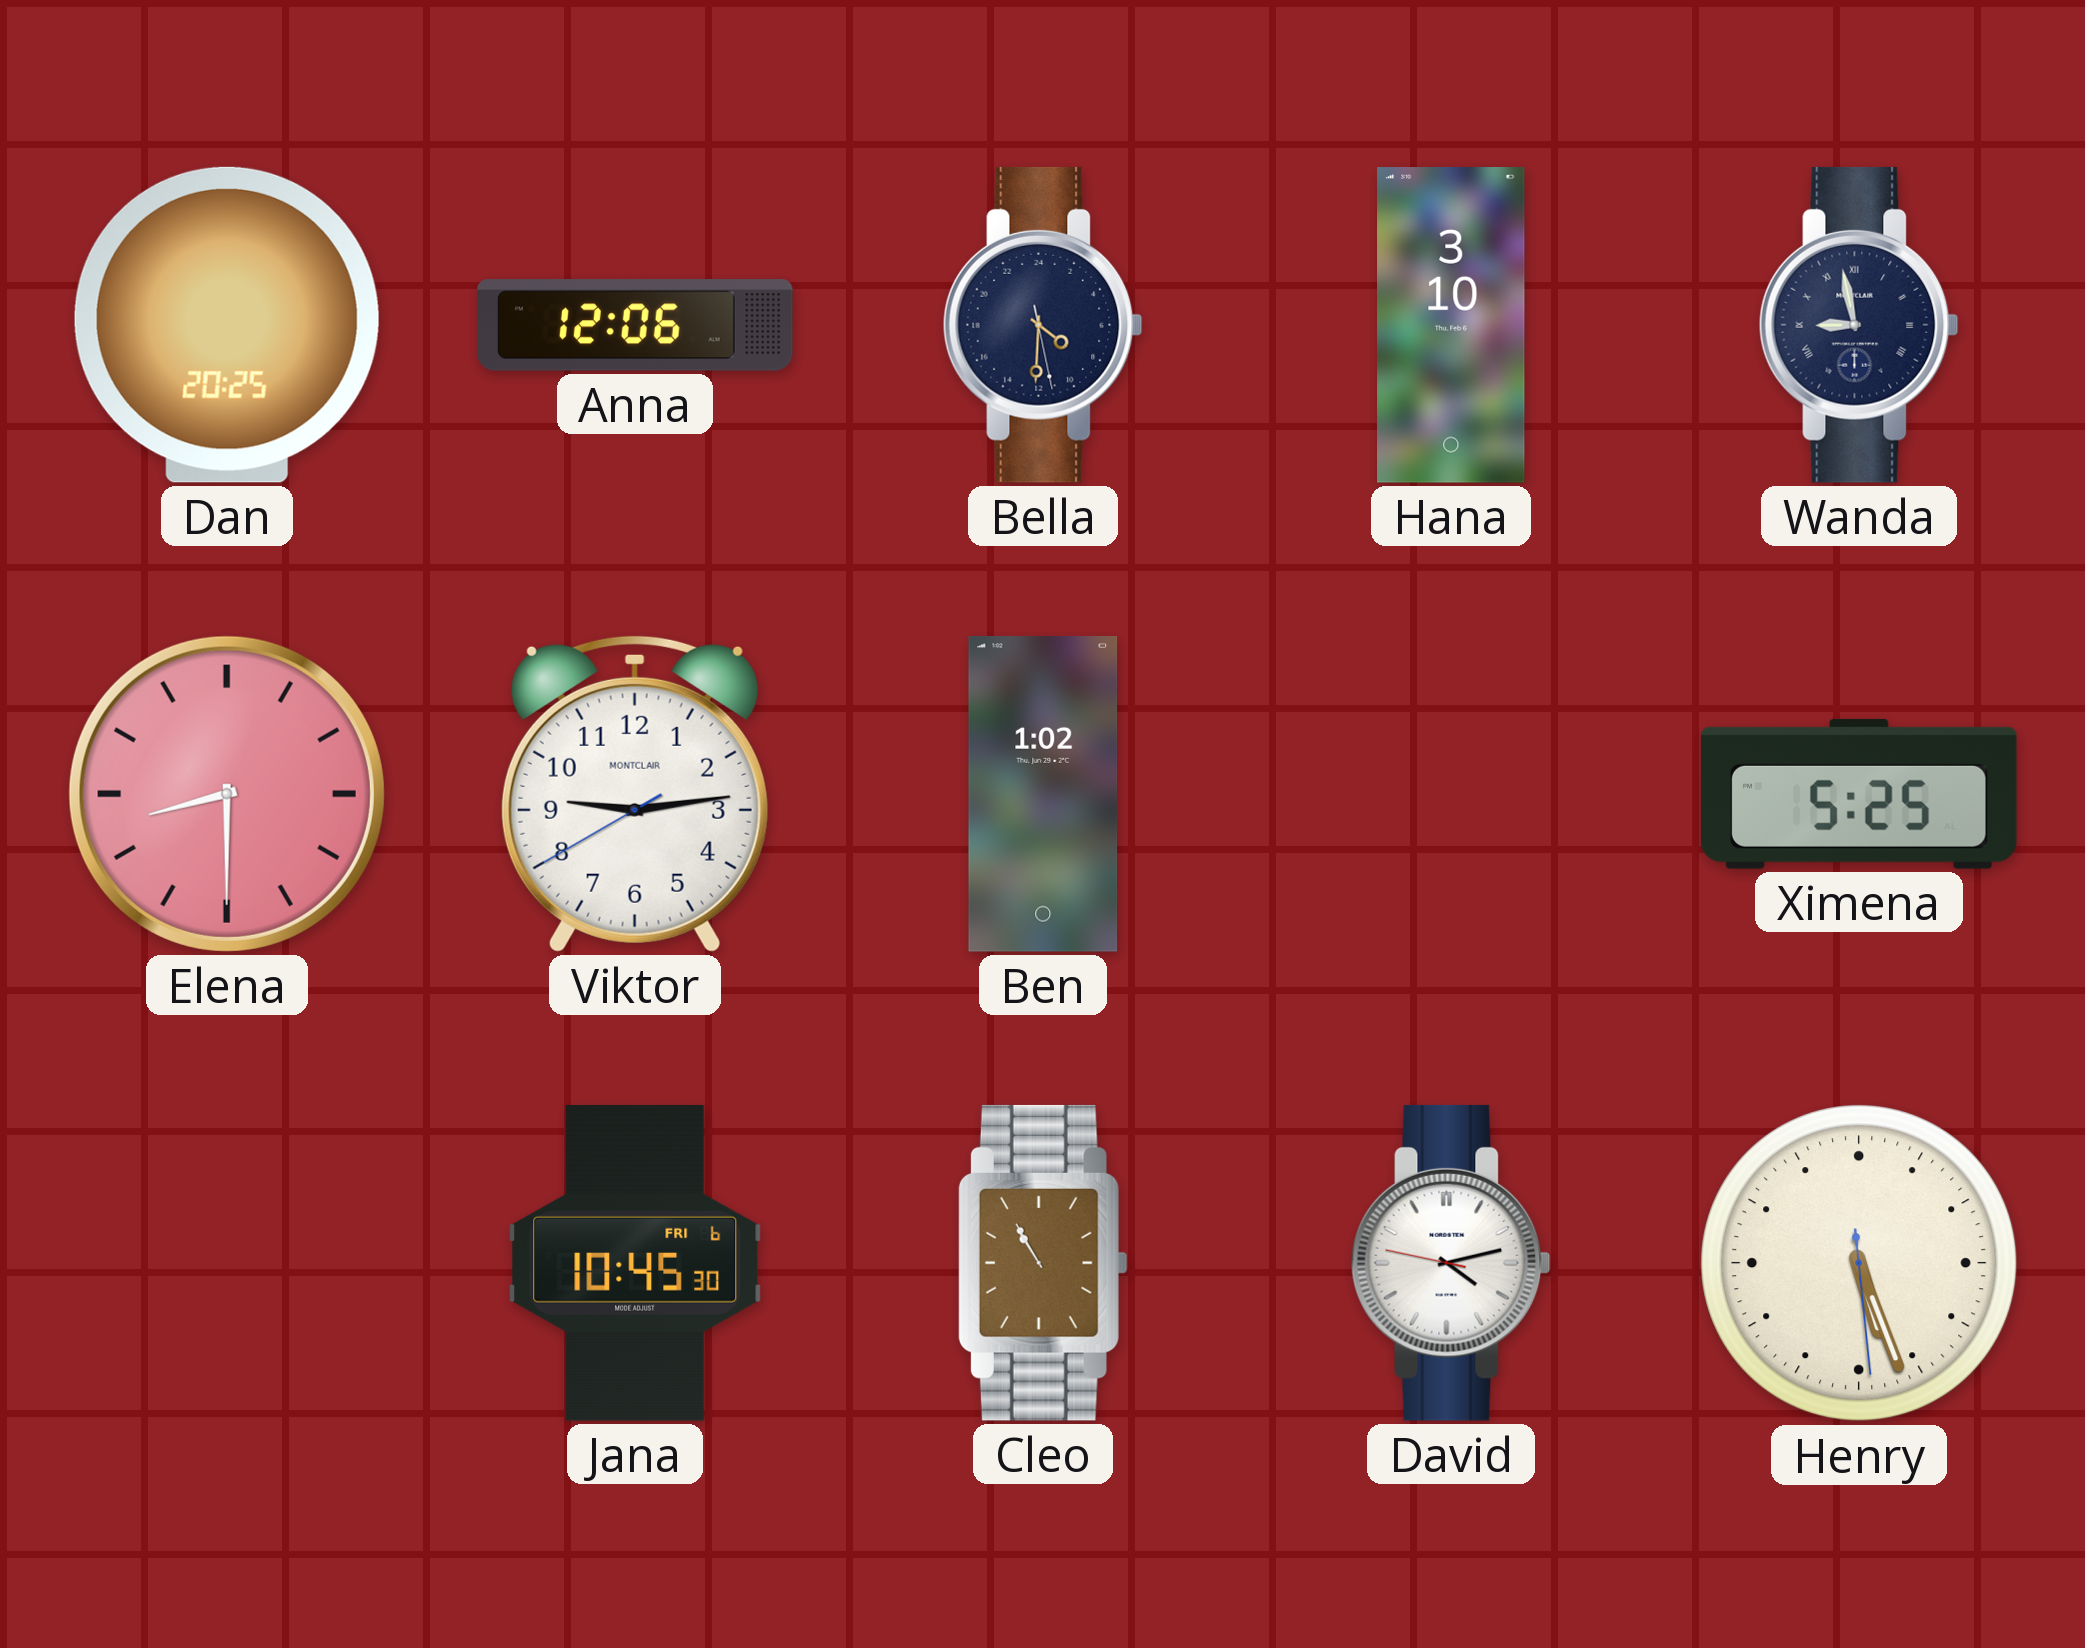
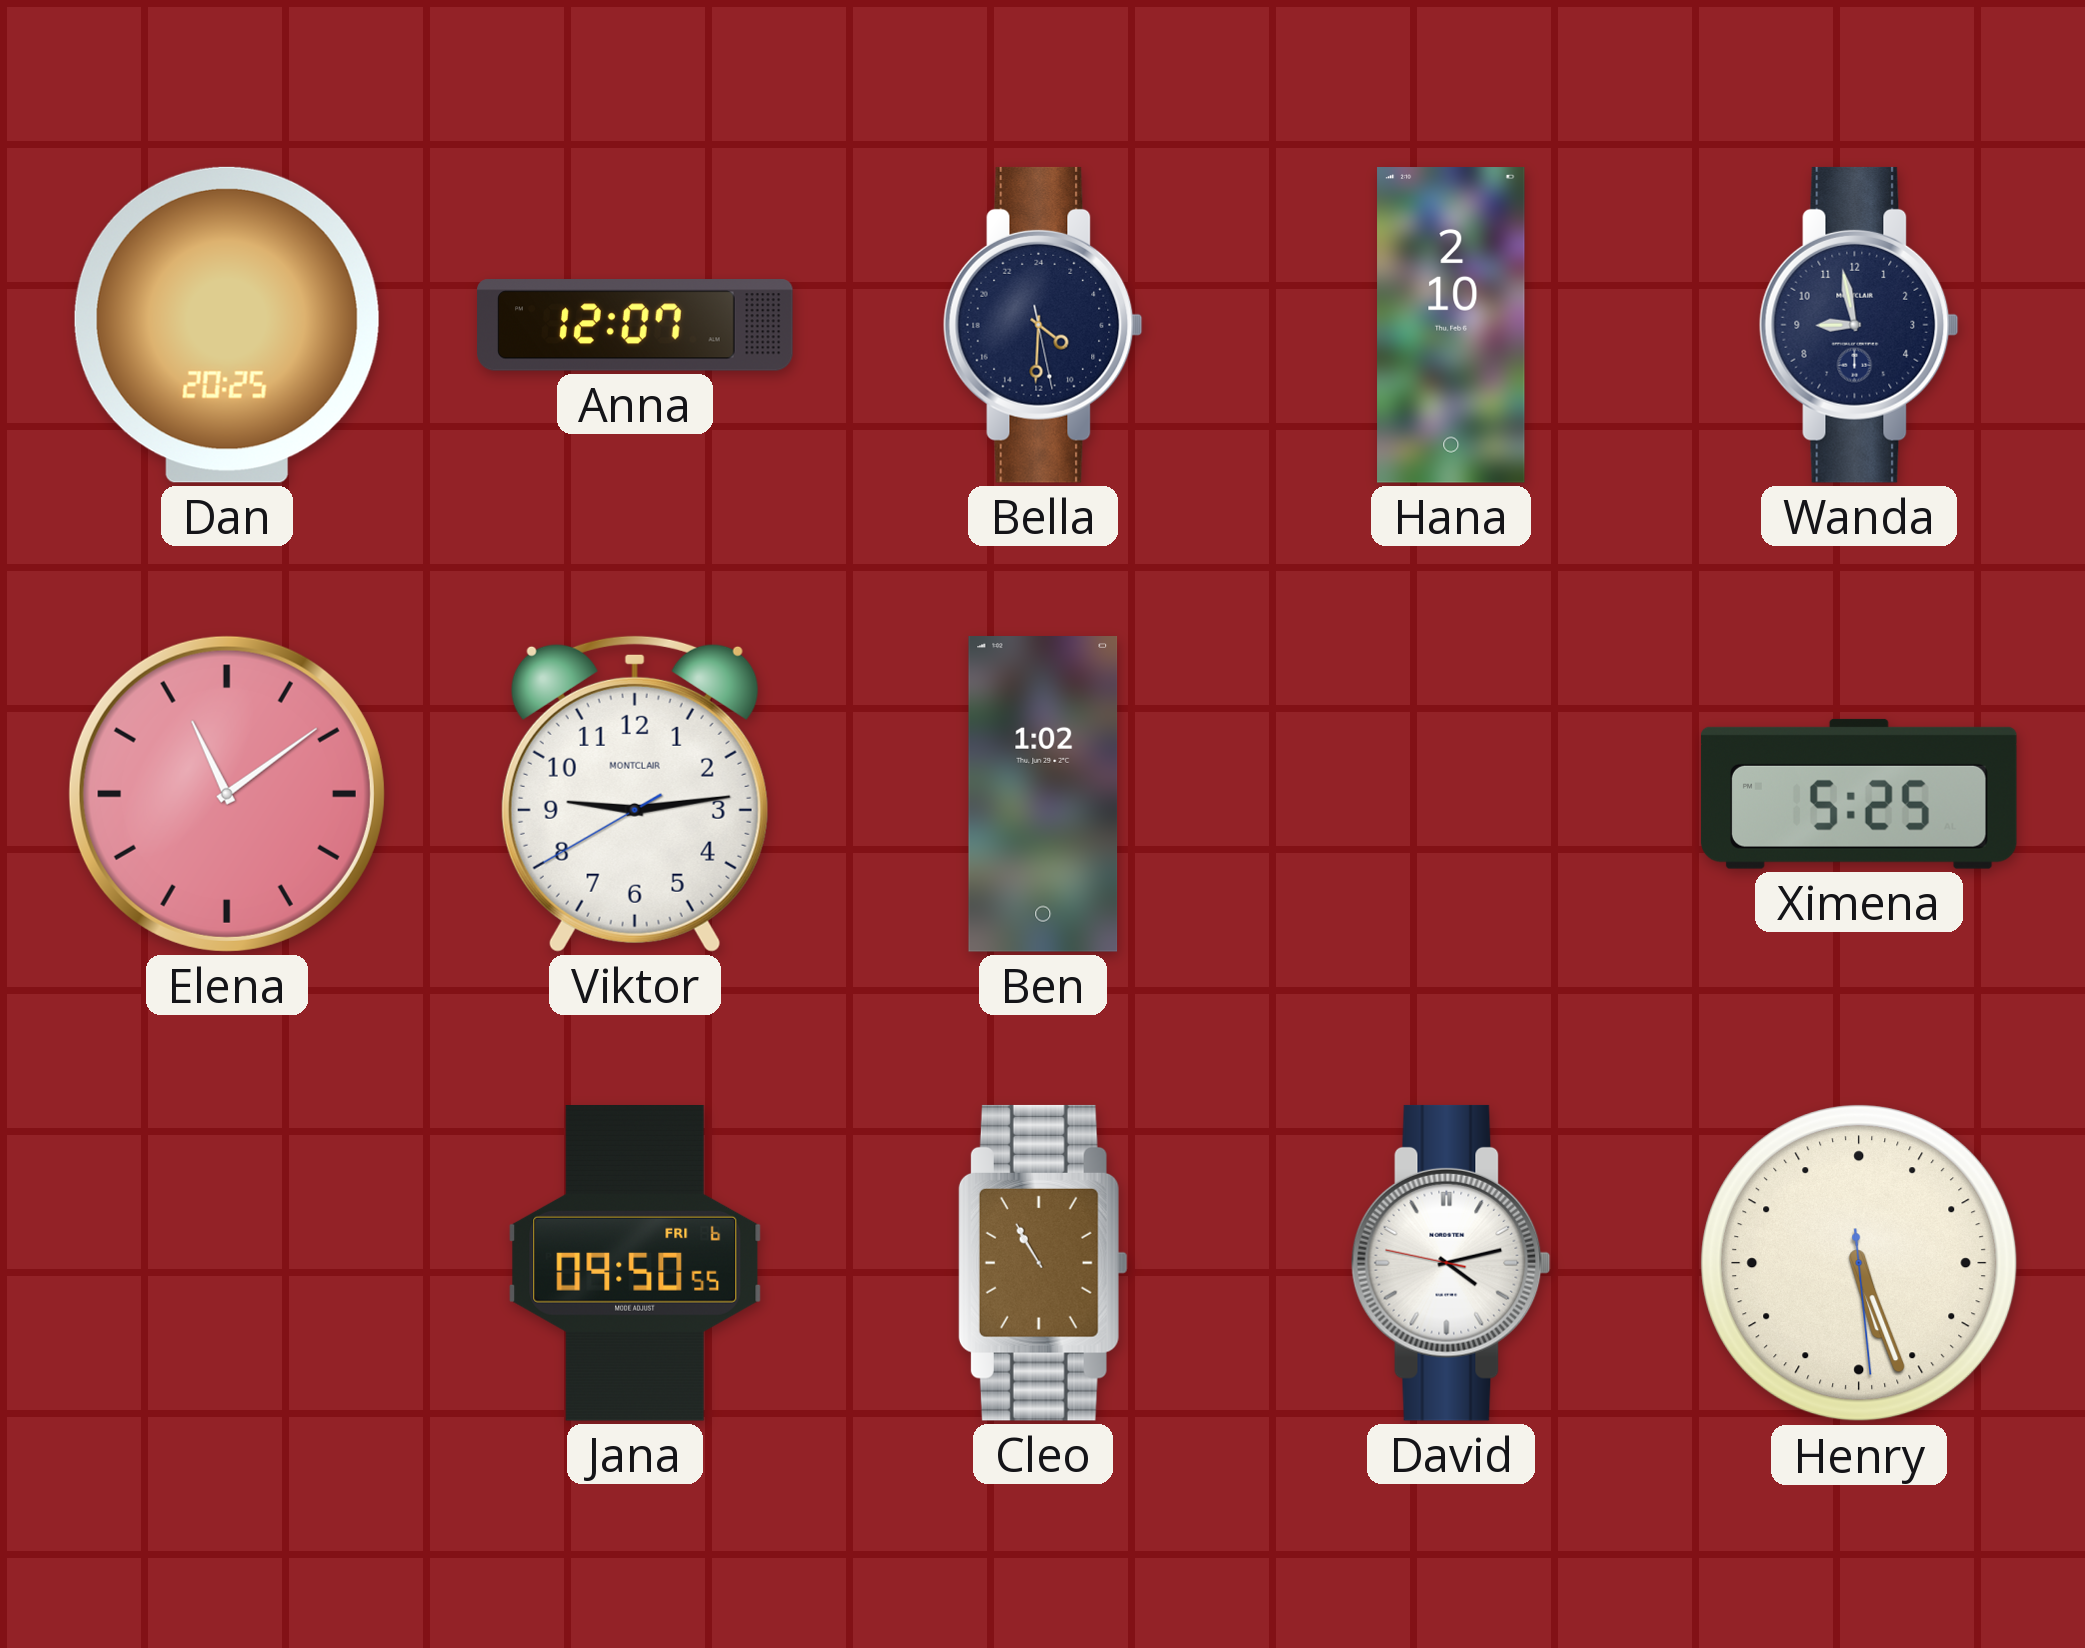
Anna: 12:06 -> 12:07
Hana: 3:10 -> 2:10
Wanda numerals: Roman -> Arabic
Elena: 8:30 -> 11:09
Jana: 10:45 -> 09:50
